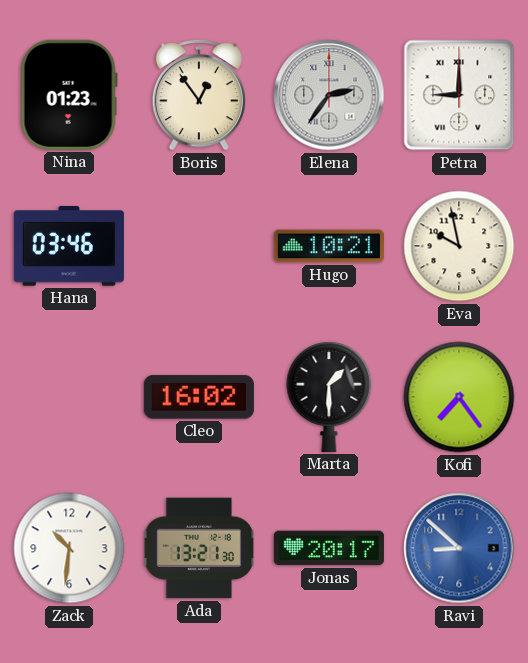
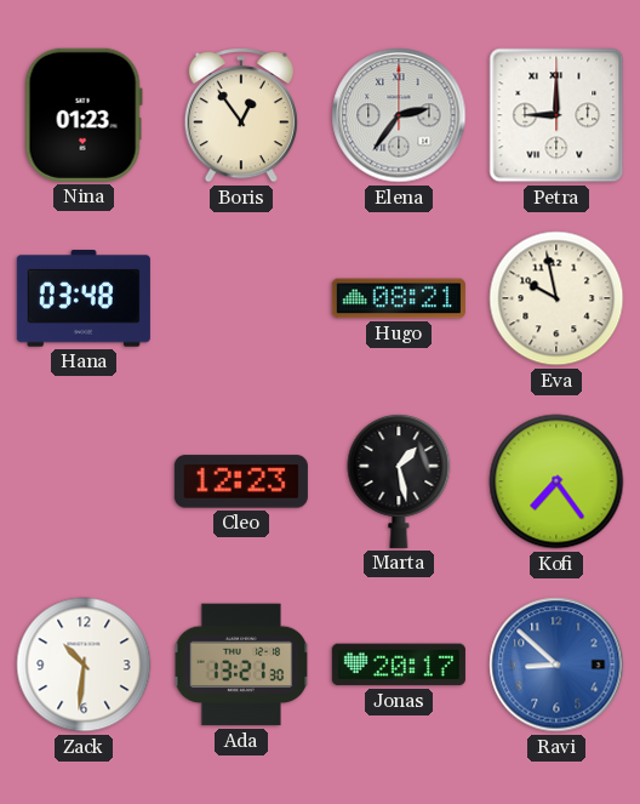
Hana: 03:46 -> 03:48
Hugo: 10:21 -> 08:21
Cleo: 16:02 -> 12:23
Marta: 1:30 -> 1:28
